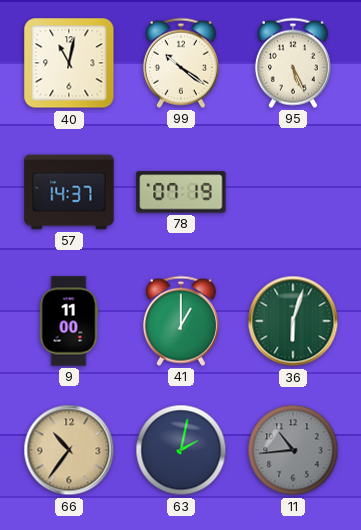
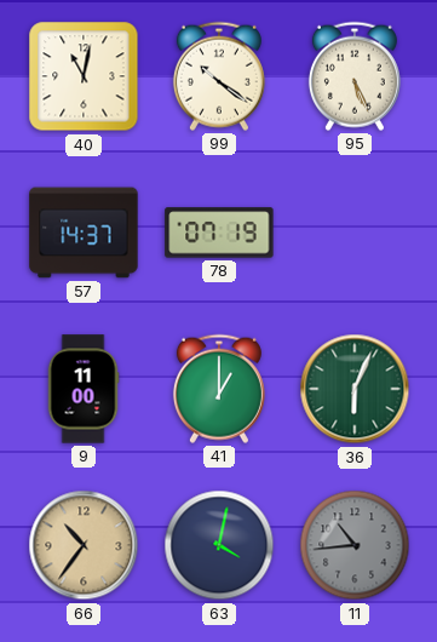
36: 6:03 -> 6:04
63: 2:02 -> 4:02
